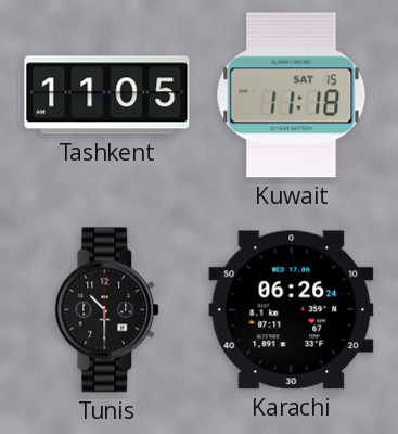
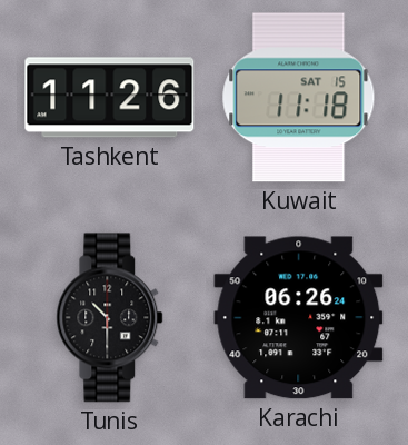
Tashkent: 11:05 -> 11:26
